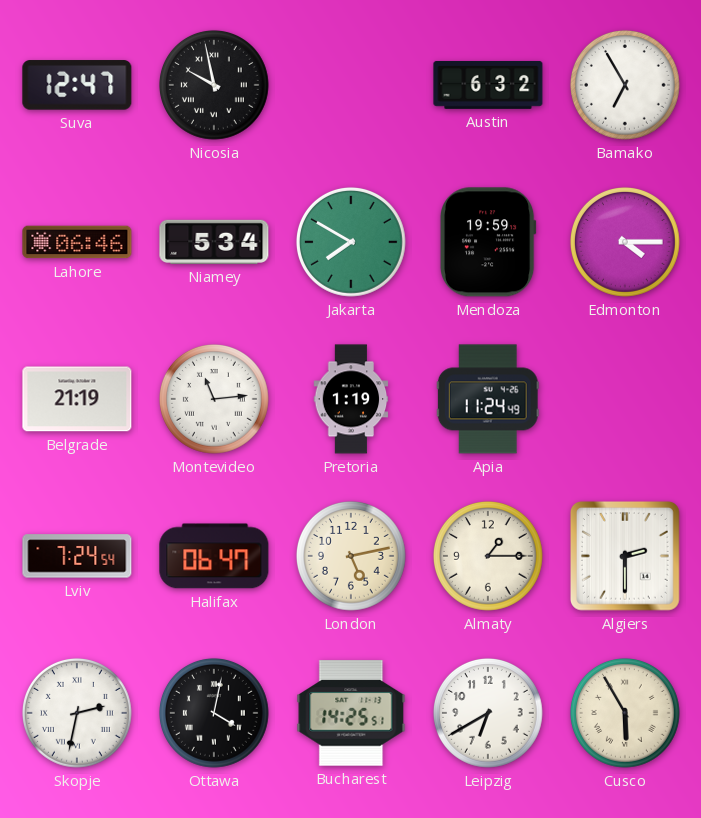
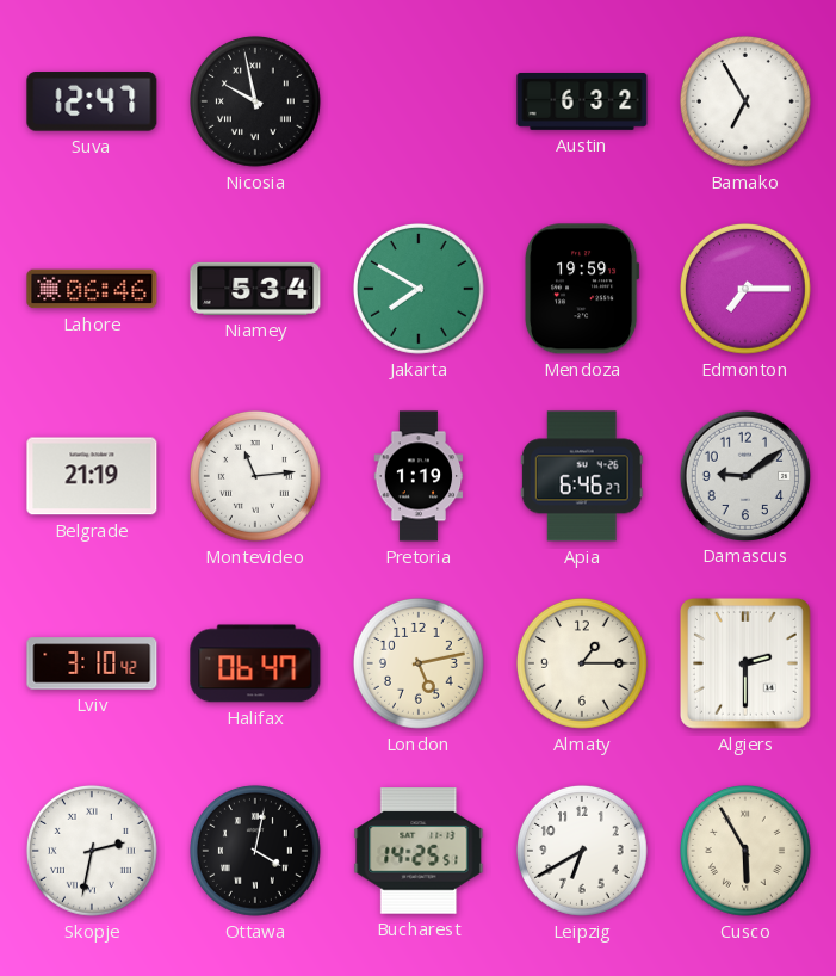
Edmonton: 4:15 -> 7:15
Apia: 11:24 -> 6:46
Damascus: none -> 9:09
Lviv: 7:24 -> 3:10
